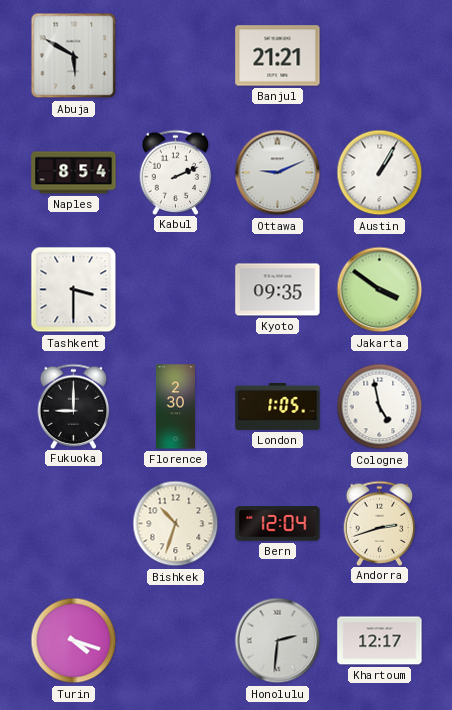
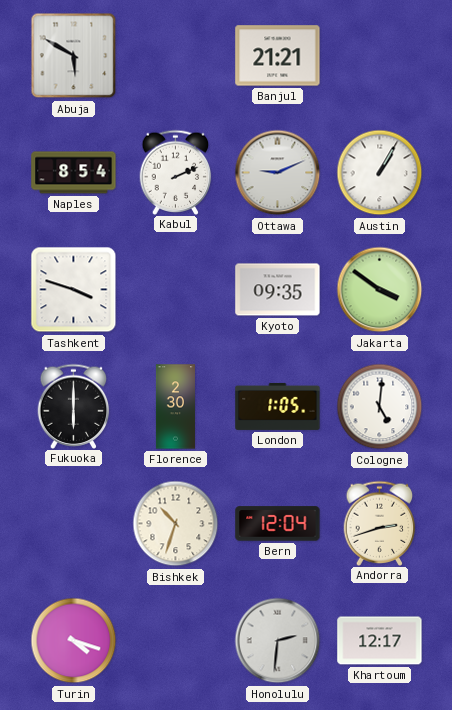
Tashkent: 3:30 -> 3:48
Fukuoka: 9:00 -> 6:00
Cologne: 4:58 -> 5:01
